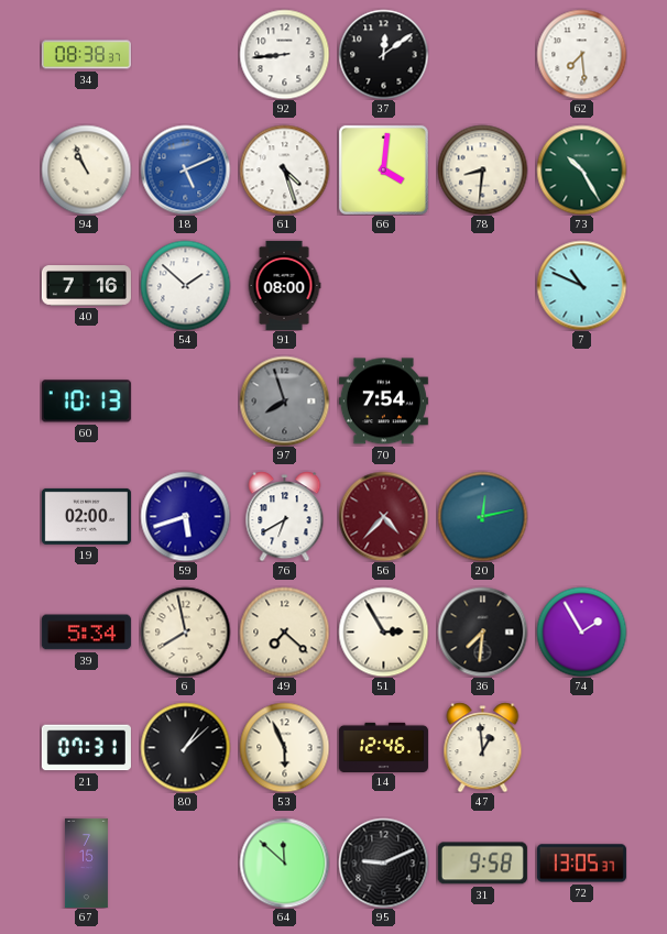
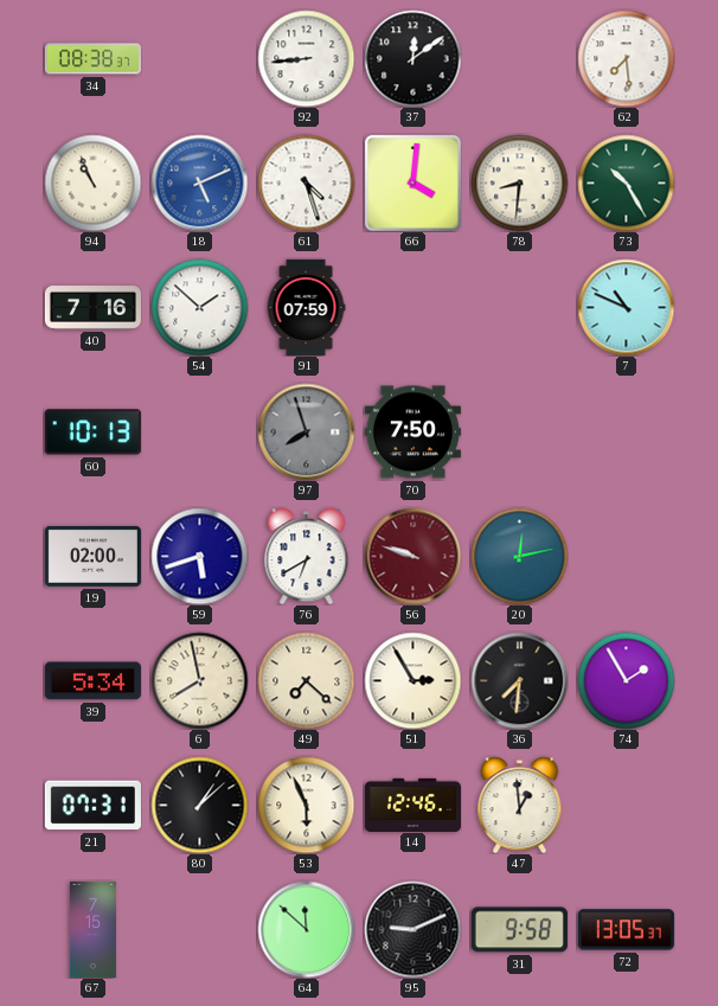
91: 08:00 -> 07:59
70: 7:54 -> 7:50
56: 4:37 -> 9:48
